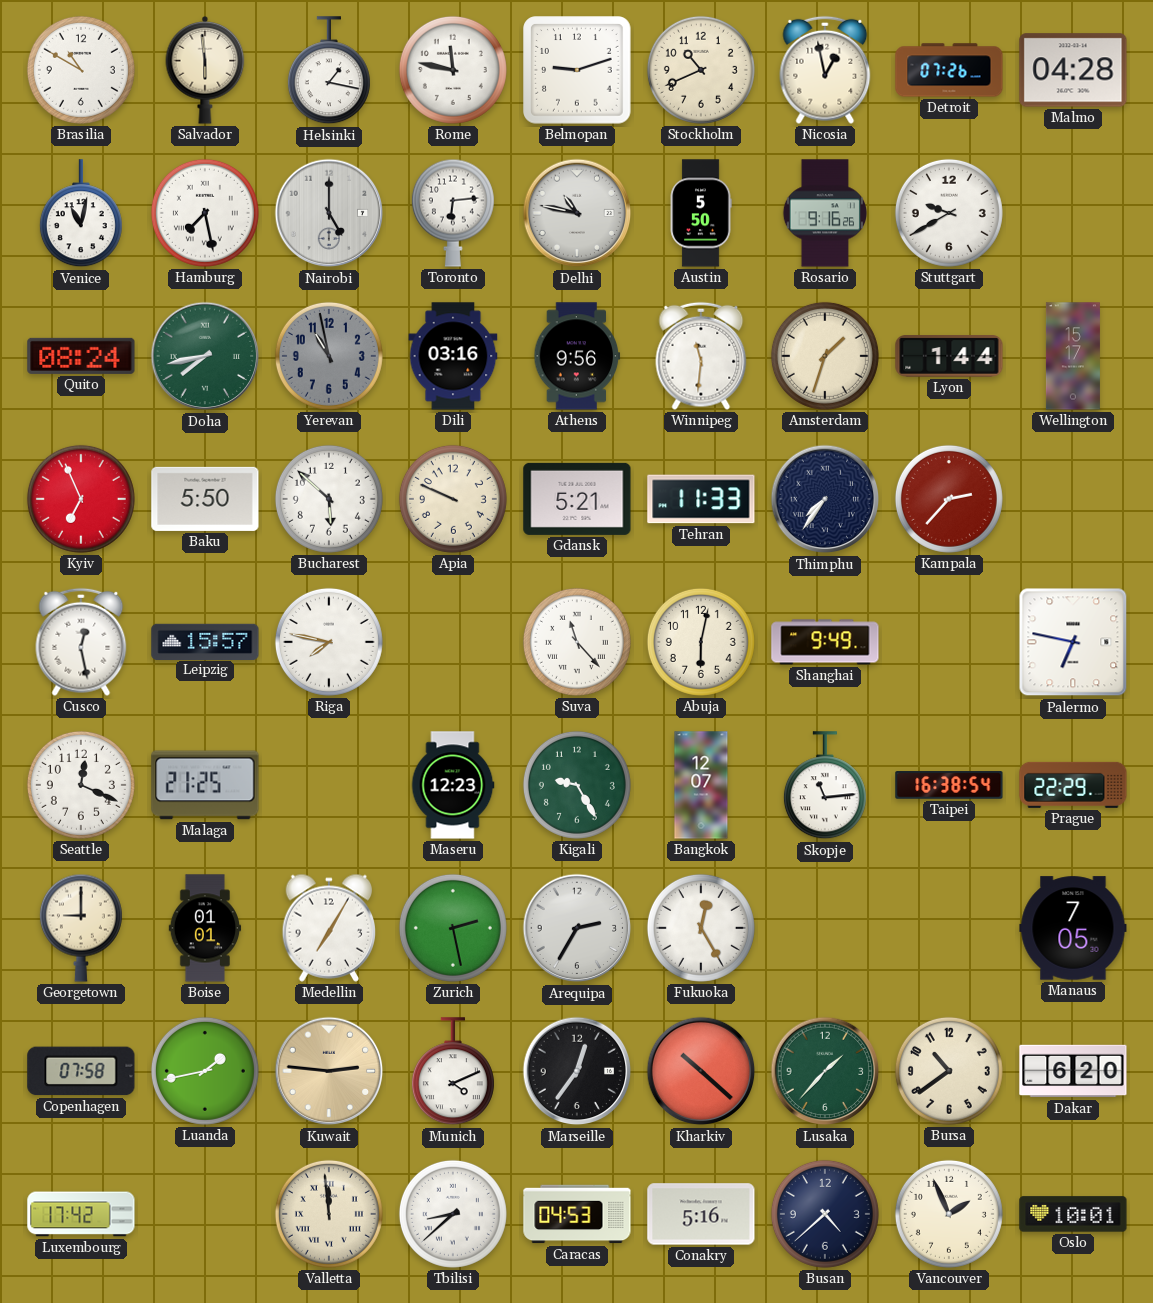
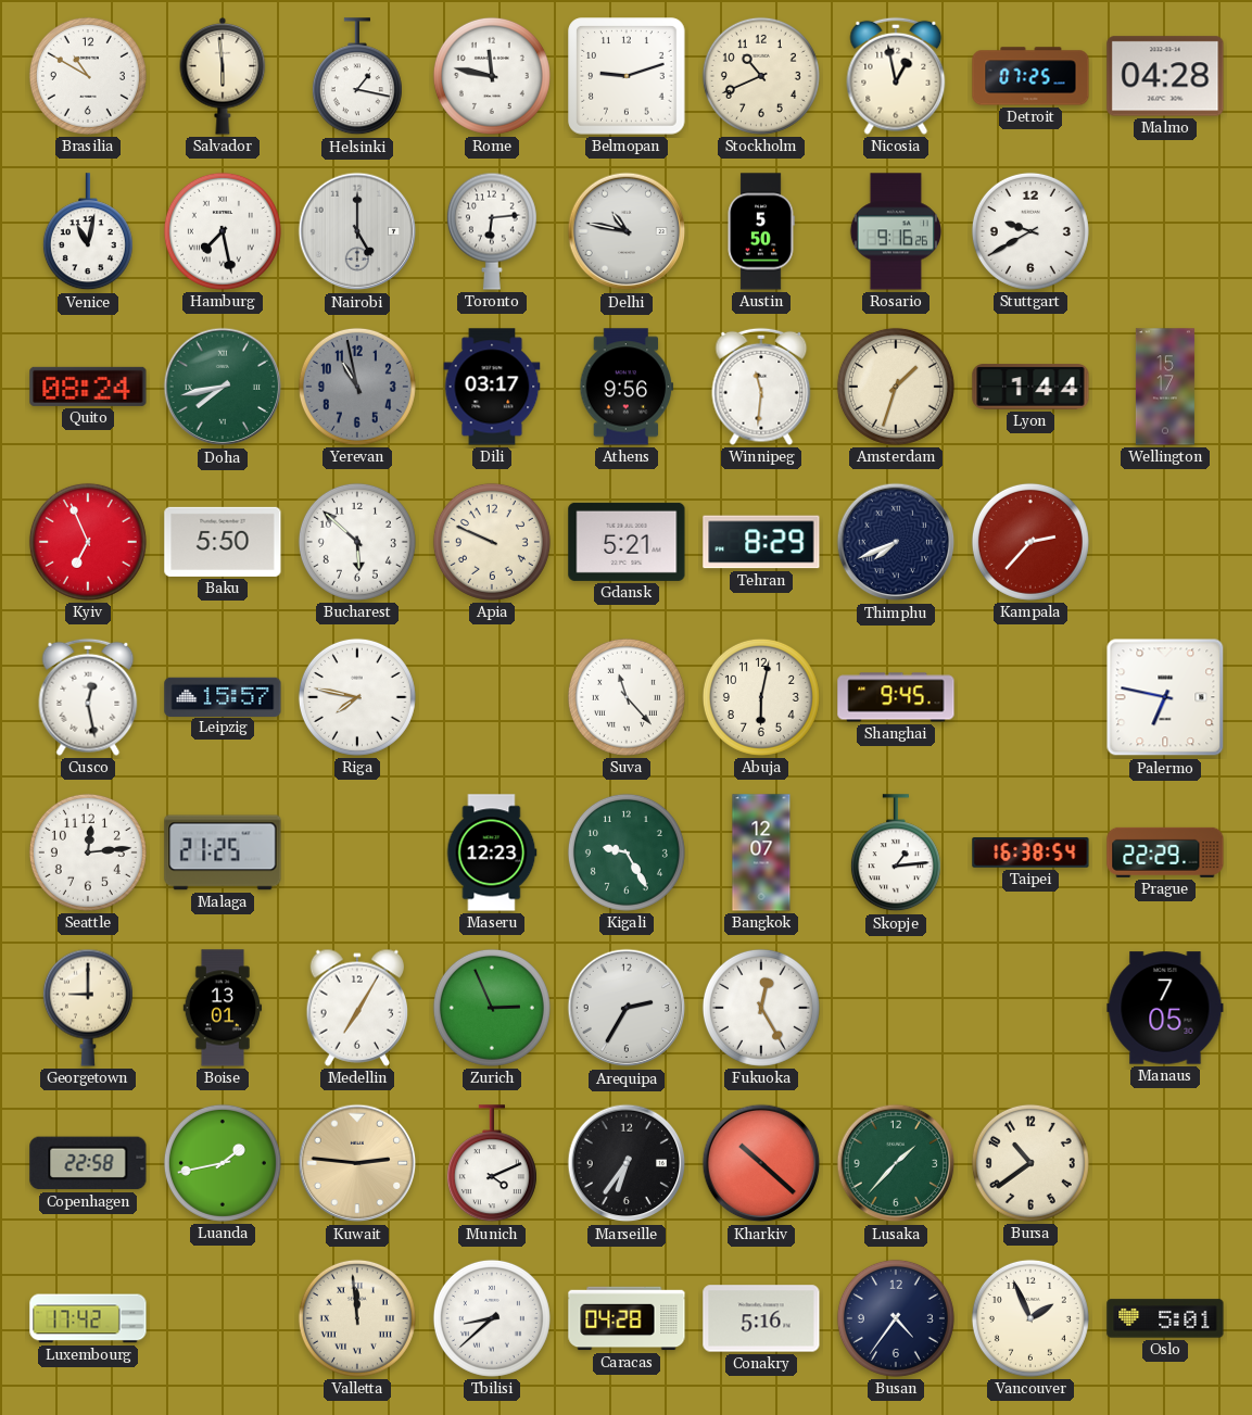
Detroit: 07:26 -> 07:25
Dili: 03:16 -> 03:17
Tehran: 11:33 -> 8:29
Thimphu: 7:36 -> 7:41
Shanghai: 9:49 -> 9:45
Seattle: 12:19 -> 12:14
Skopje: 11:14 -> 1:14
Boise: 01:01 -> 13:01
Zurich: 2:28 -> 2:56
Copenhagen: 07:58 -> 22:58
Marseille: 12:36 -> 6:36
Dakar: 6:20 -> none
Caracas: 04:53 -> 04:28
Busan: 4:38 -> 4:36
Oslo: 10:01 -> 5:01
